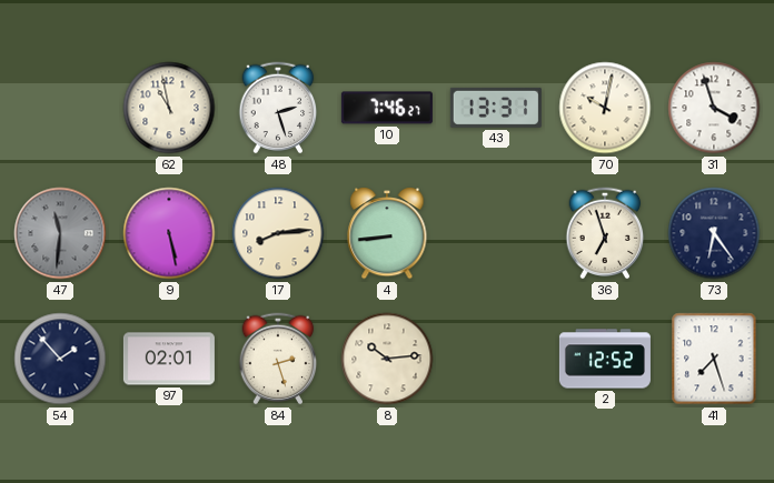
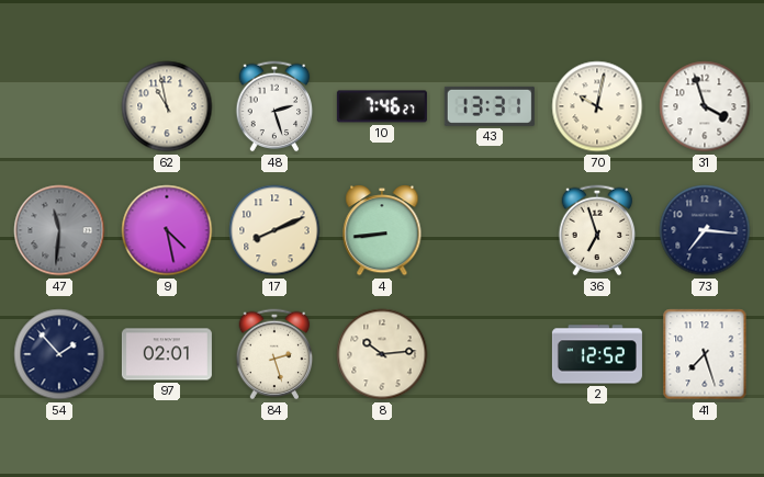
9: 5:28 -> 4:28
17: 8:14 -> 8:11
73: 6:24 -> 7:16
